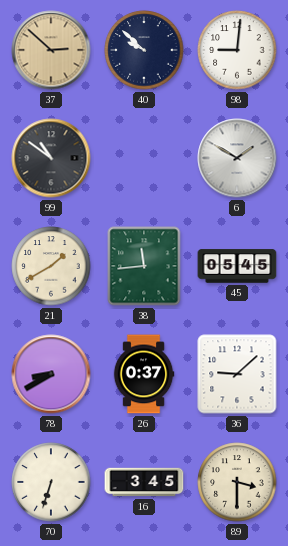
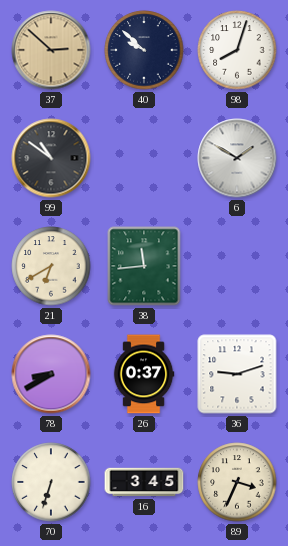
98: 9:01 -> 8:03
21: 1:40 -> 6:40
45: 05:45 -> none
36: 9:08 -> 9:12
89: 3:30 -> 3:34
